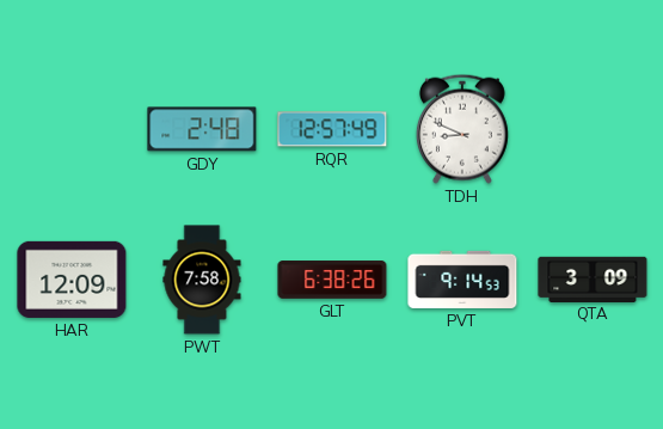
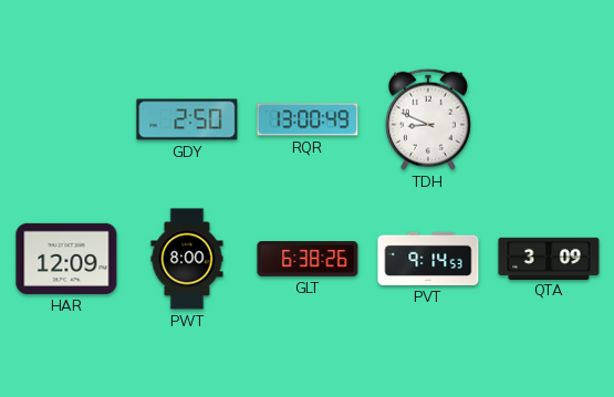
GDY: 2:48 -> 2:50
RQR: 12:57 -> 13:00
PWT: 7:58 -> 8:00
